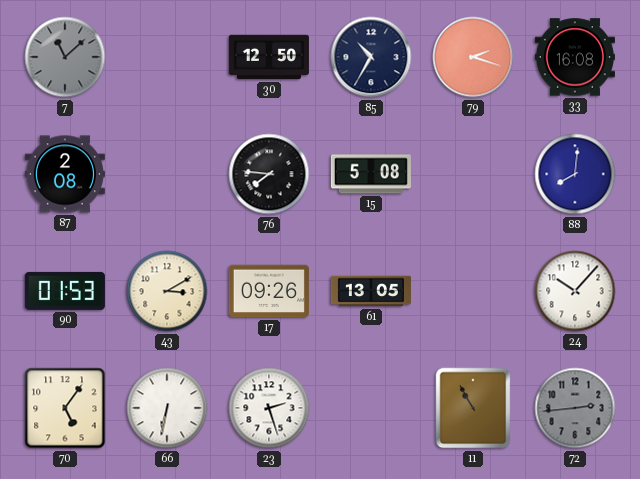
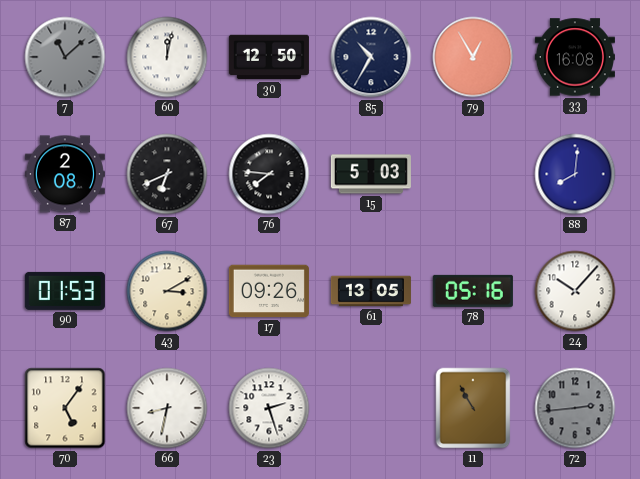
60: none -> 12:02
79: 2:18 -> 12:55
67: none -> 6:41
15: 5:08 -> 5:03
78: none -> 05:16
66: 6:32 -> 8:32
